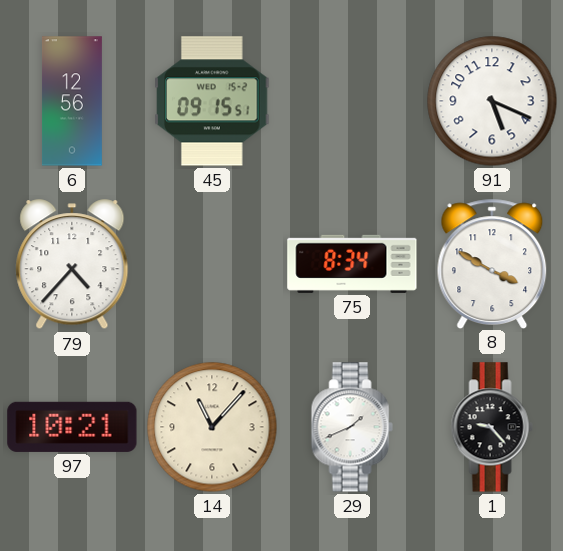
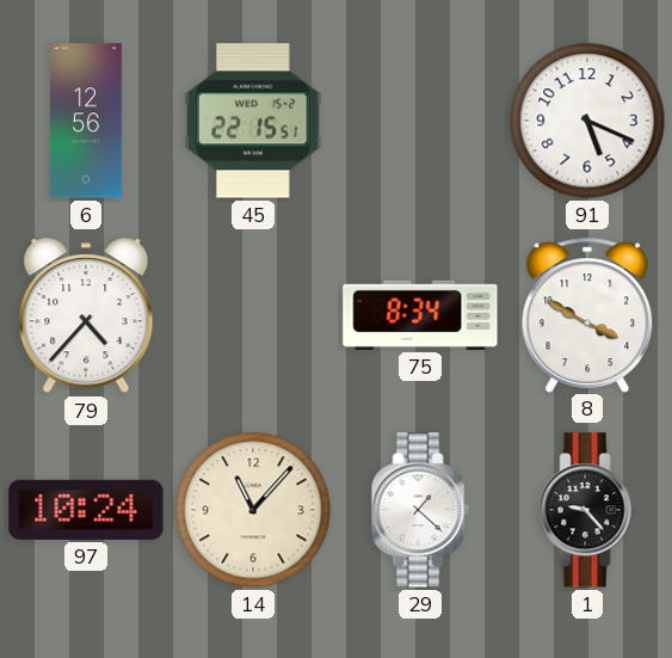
45: 09:15 -> 22:15
97: 10:21 -> 10:24
29: 1:41 -> 1:22
